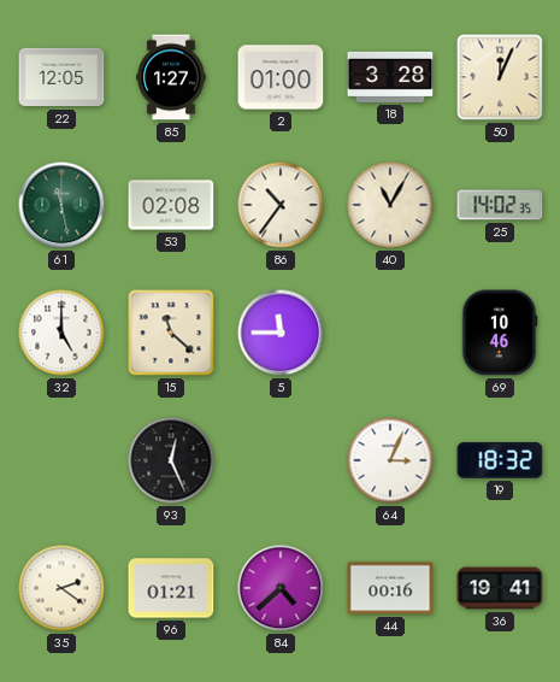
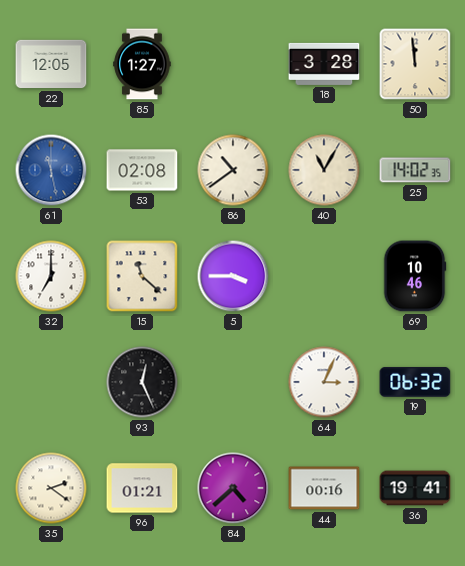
2: 01:00 -> none
50: 12:04 -> 11:59
61 dial: green -> blue
86: 10:36 -> 10:39
32: 5:00 -> 7:00
5: 11:45 -> 3:45
19: 18:32 -> 06:32
